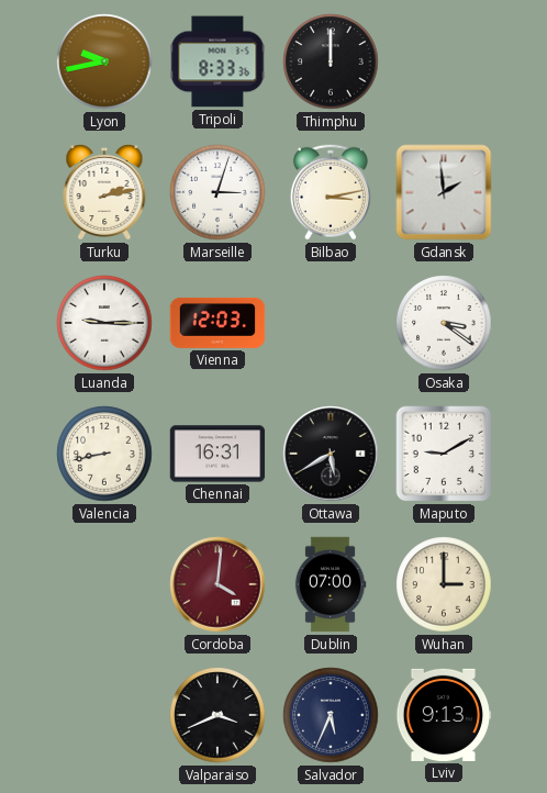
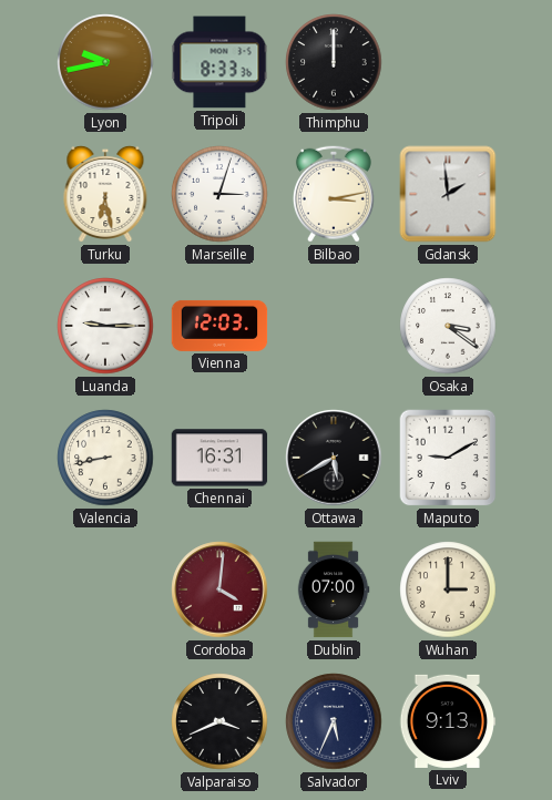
Turku: 2:13 -> 6:28
